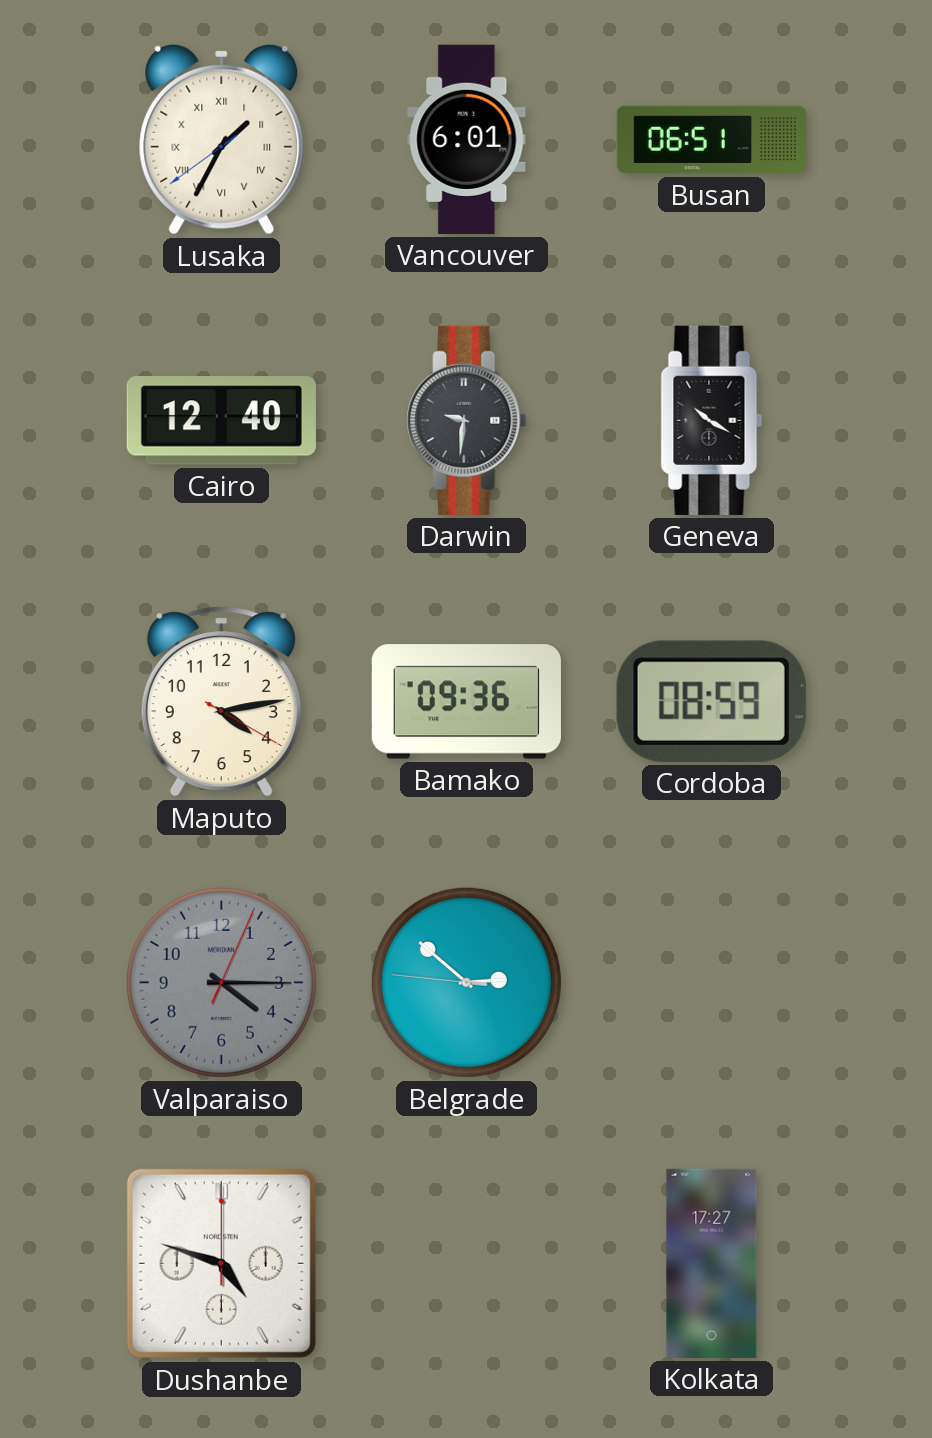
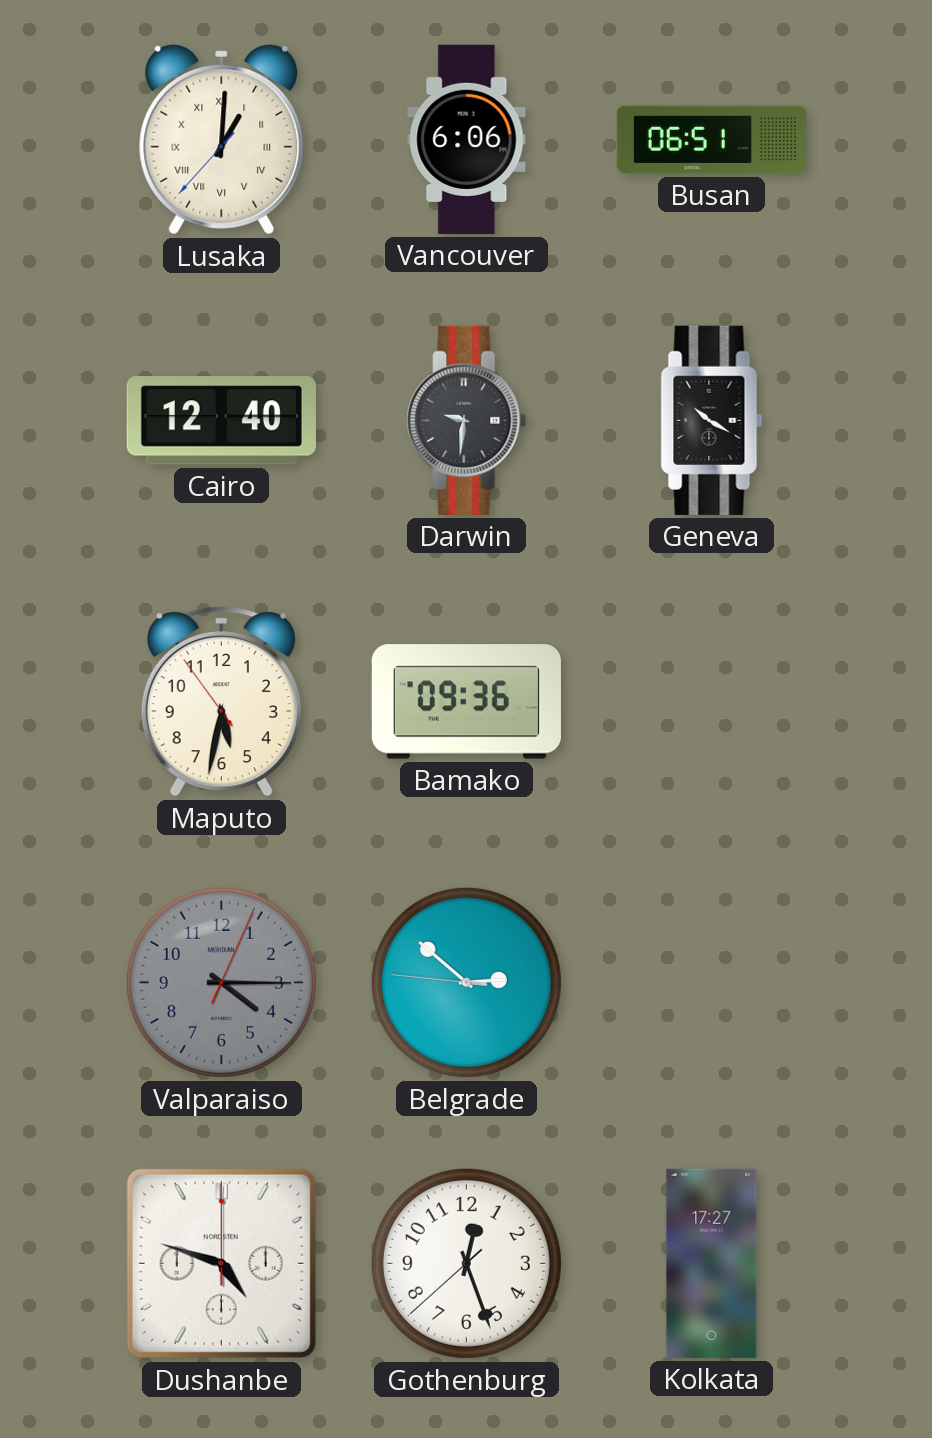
Lusaka: 1:34 -> 1:00
Vancouver: 6:01 -> 6:06
Maputo: 4:13 -> 5:31
Cordoba: 08:59 -> none
Gothenburg: none -> 12:26
